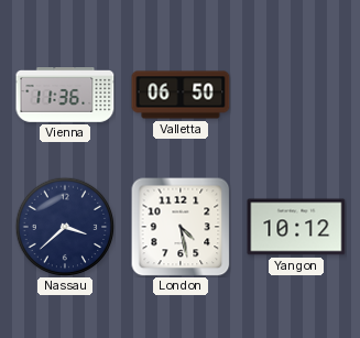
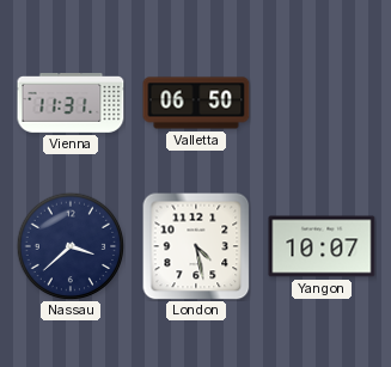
Vienna: 11:36 -> 11:31
Yangon: 10:12 -> 10:07
